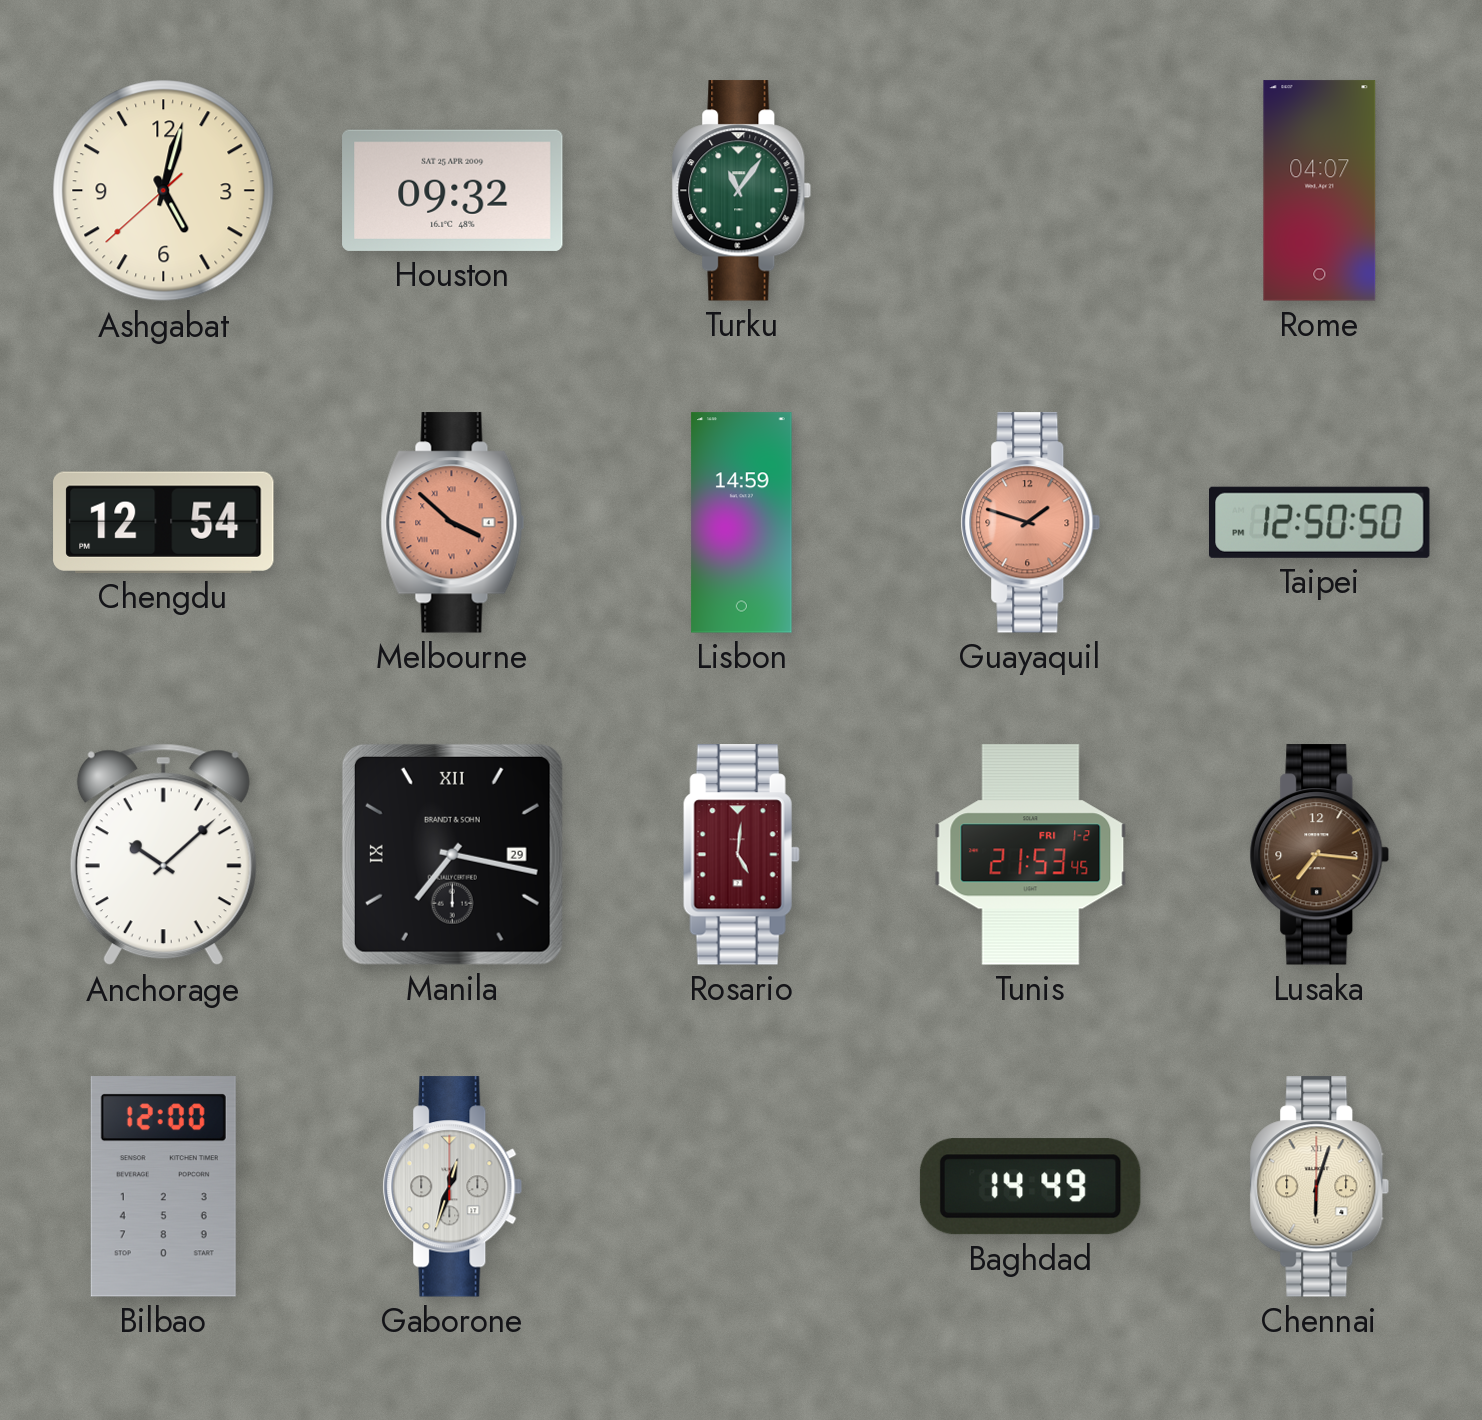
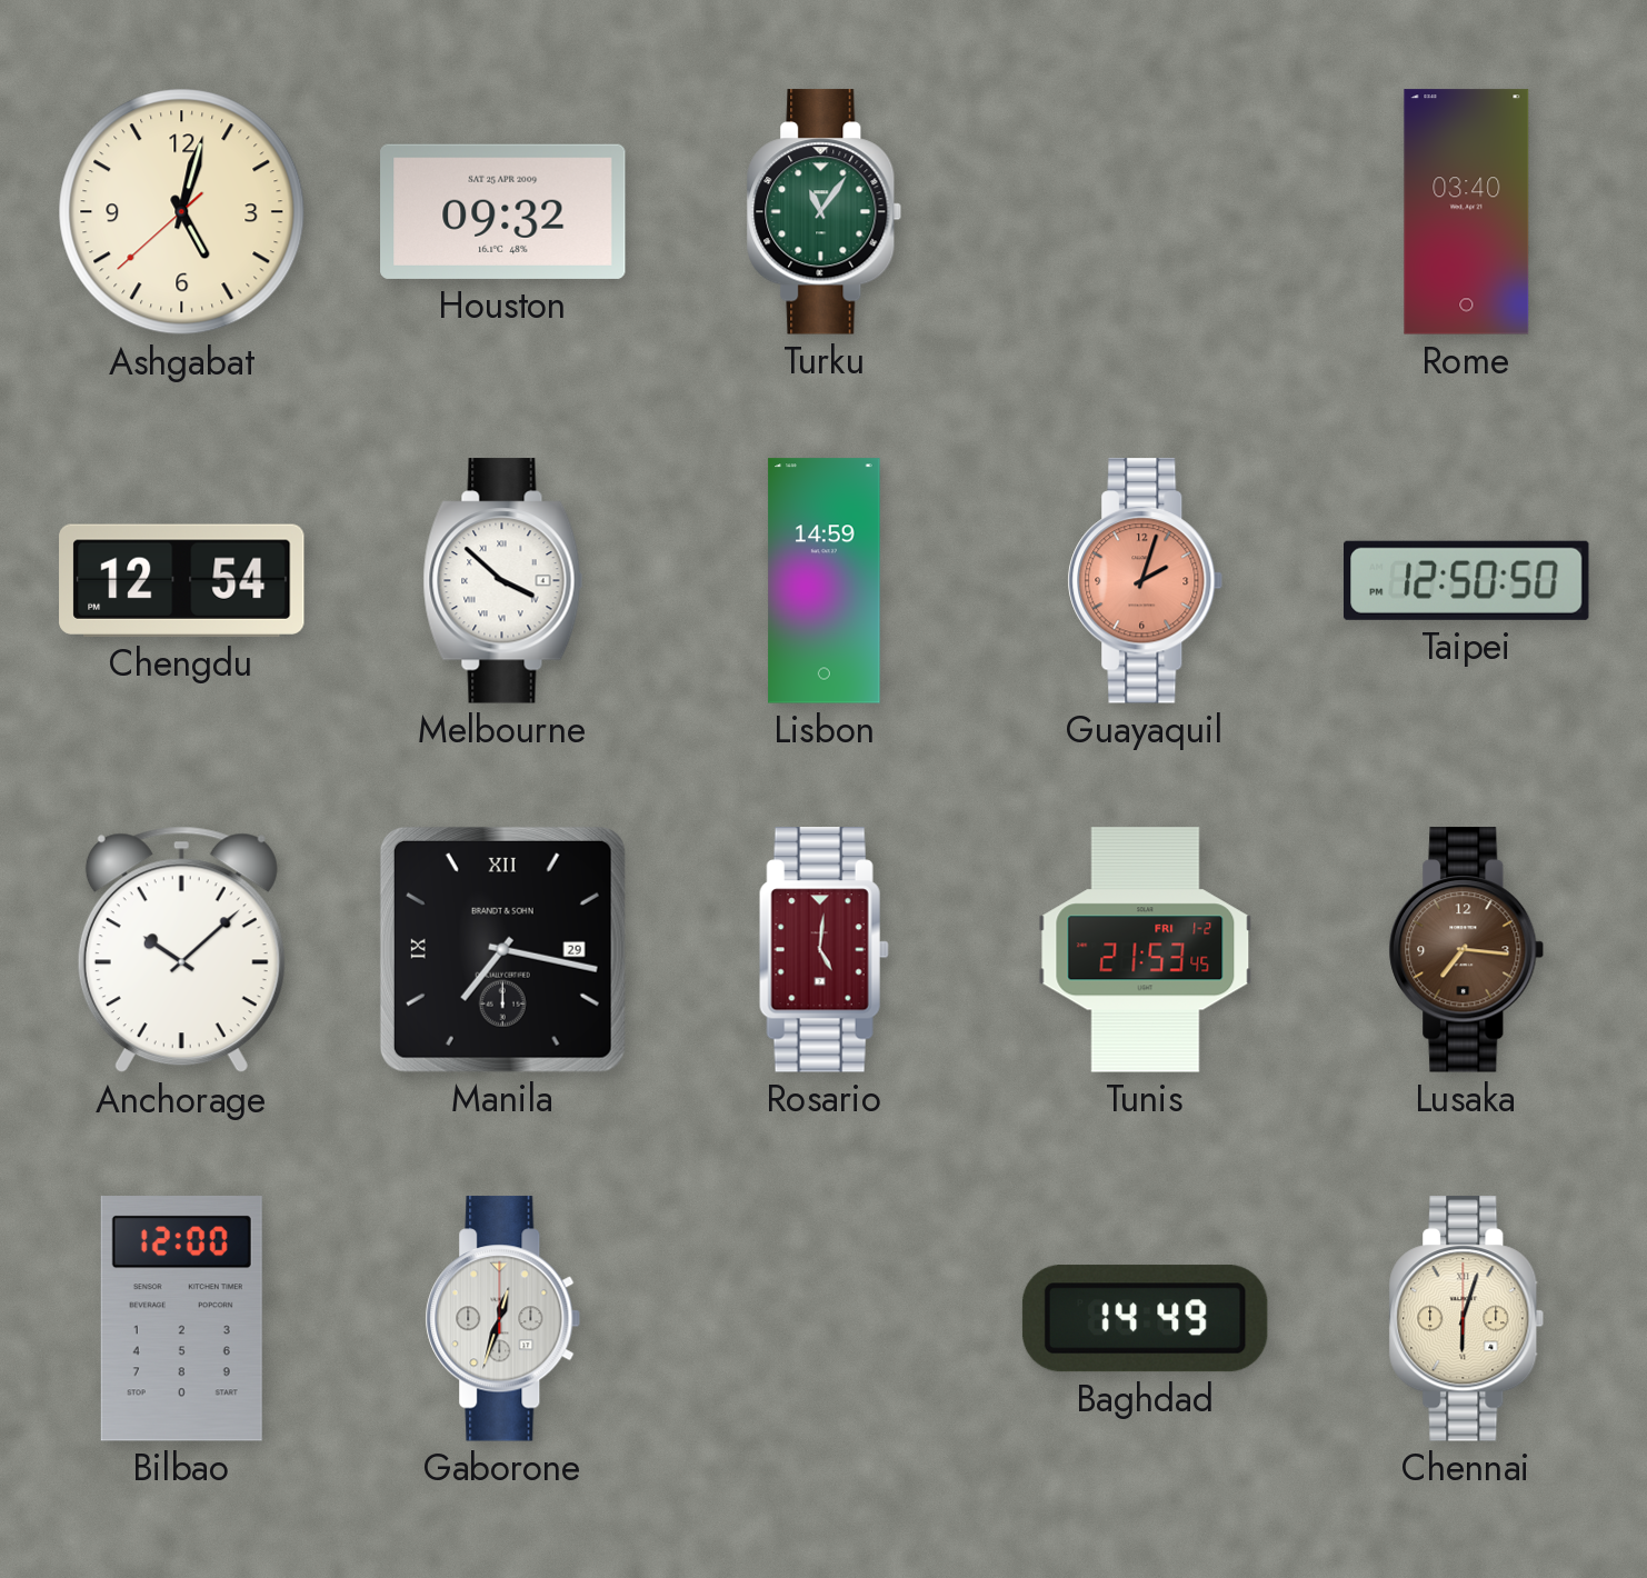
Rome: 04:07 -> 03:40
Melbourne dial: salmon -> white
Guayaquil: 1:48 -> 2:03
